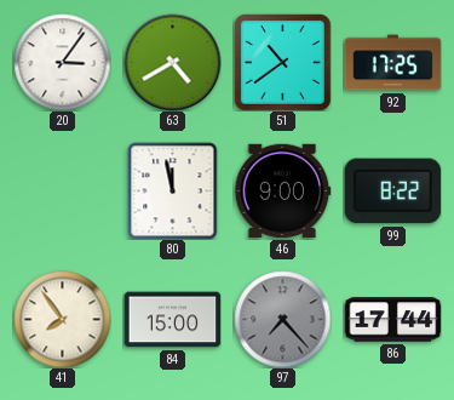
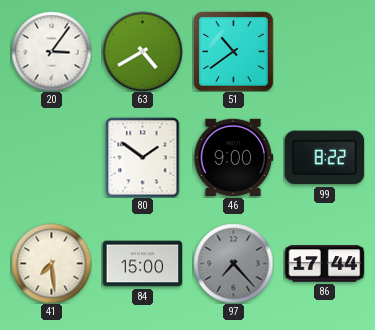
92: 17:25 -> none
80: 11:58 -> 1:51
41: 7:54 -> 7:29
